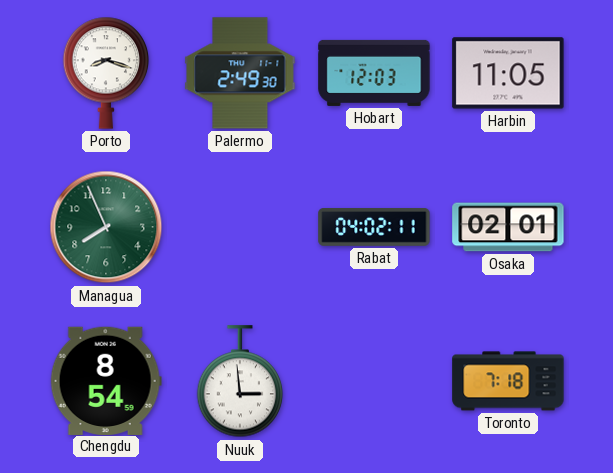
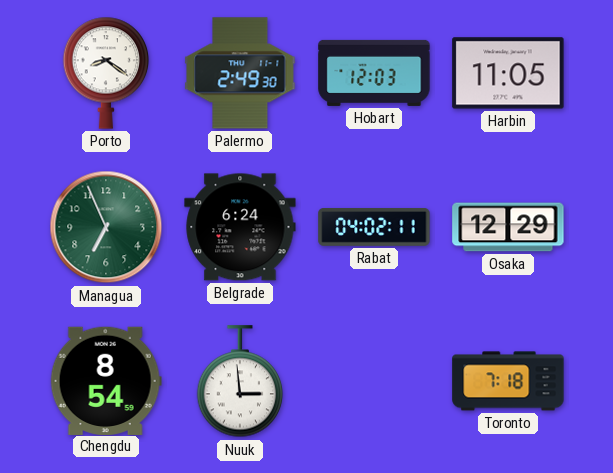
Porto: 8:18 -> 8:21
Managua: 7:56 -> 6:56
Belgrade: none -> 6:24
Osaka: 02:01 -> 12:29
